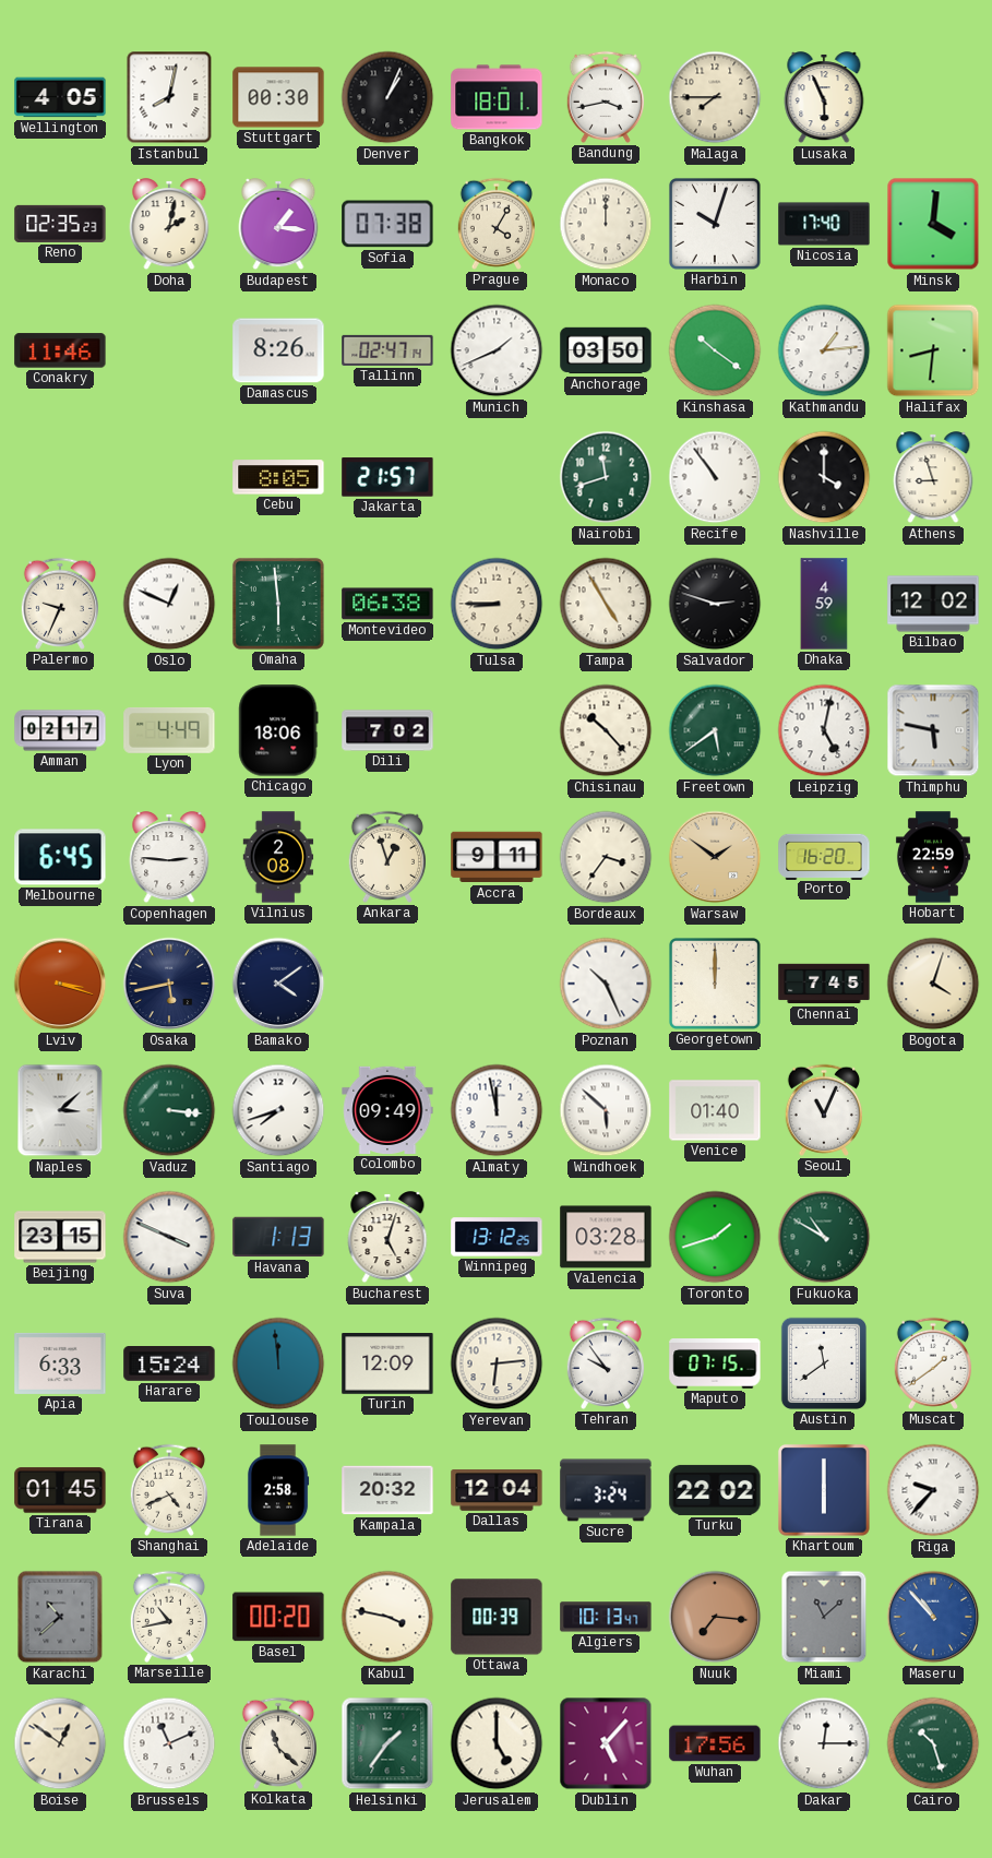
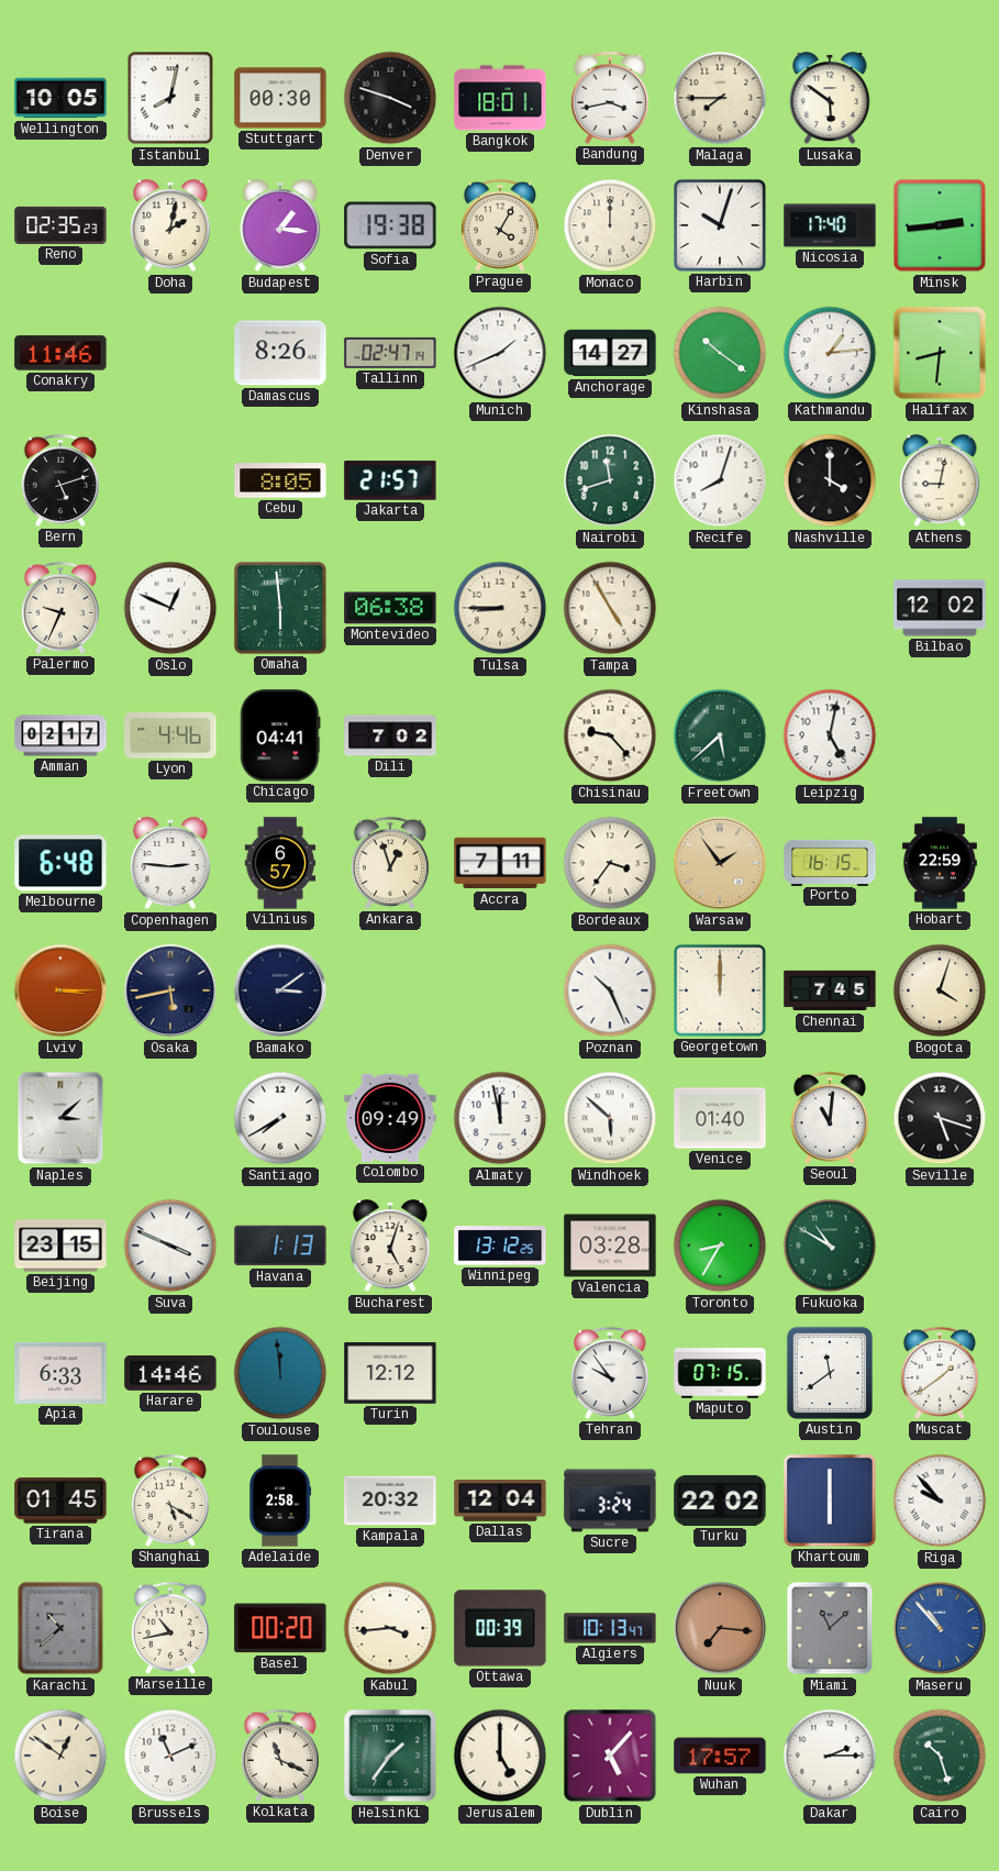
Wellington: 4:05 -> 10:05
Denver: 1:04 -> 3:48
Lusaka: 5:56 -> 5:51
Sofia: 07:38 -> 19:38
Minsk: 4:01 -> 2:44
Anchorage: 03:50 -> 14:27
Bern: none -> 5:12
Recife: 10:54 -> 8:03
Athens: 8:57 -> 9:02
Salvador: 2:48 -> none
Dhaka: 4:59 -> none
Lyon: 4:49 -> 4:46
Chicago: 18:06 -> 04:41
Chisinau: 10:23 -> 9:23
Freetown: 5:39 -> 5:38
Thimphu: 5:47 -> none
Melbourne: 6:45 -> 6:48
Vilnius: 2:08 -> 6:57
Accra: 9:11 -> 7:11
Warsaw: 1:51 -> 1:54
Porto: 16:20 -> 16:15
Lviv: 3:18 -> 3:15
Bamako: 4:09 -> 3:09
Vaduz: 3:16 -> none
Santiago: 7:42 -> 7:40
Seoul: 11:04 -> 11:01
Seville: none -> 5:18
Toronto: 1:42 -> 8:35
Harare: 15:24 -> 14:46
Turin: 12:09 -> 12:12
Yerevan: 6:14 -> none
Shanghai: 4:41 -> 5:20
Riga: 9:37 -> 9:53
Kabul: 3:47 -> 3:44
Kolkata: 11:22 -> 11:19
Wuhan: 17:56 -> 17:57
Dakar: 12:15 -> 2:15
